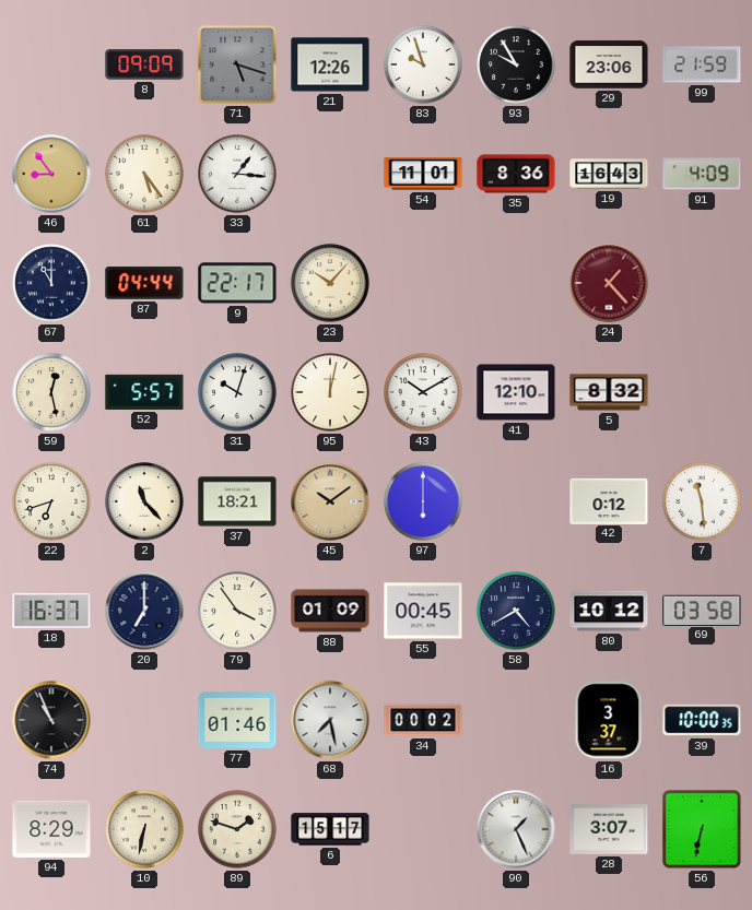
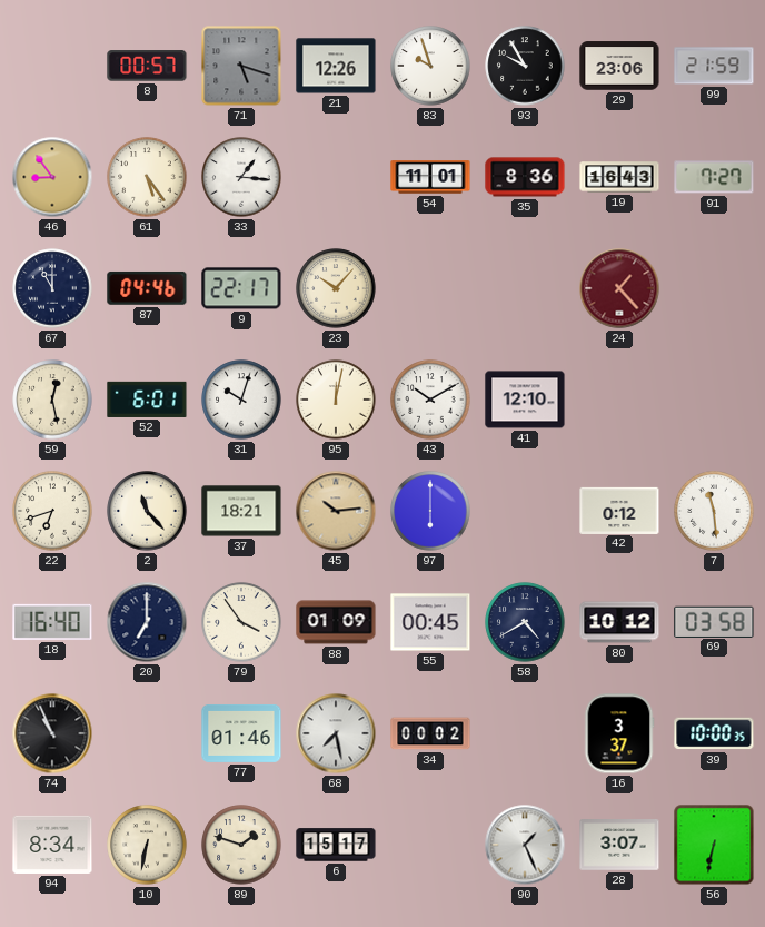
8: 09:09 -> 00:57
91: 4:09 -> 7:27
87: 04:44 -> 04:46
52: 5:57 -> 6:01
5: 8:32 -> none
45: 10:09 -> 10:14
18: 16:37 -> 16:40
94: 8:29 -> 8:34
